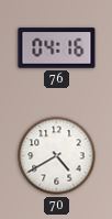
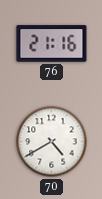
76: 04:16 -> 21:16
